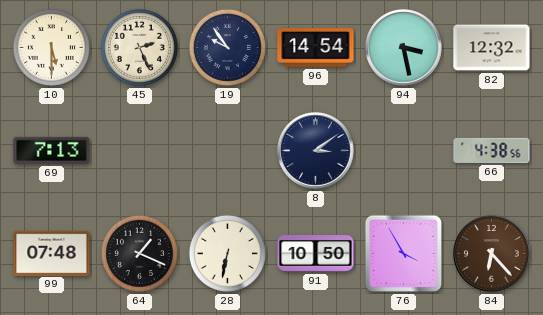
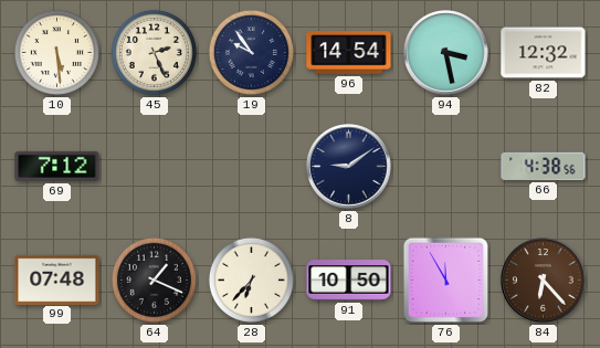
10: 5:30 -> 5:29
69: 7:13 -> 7:12
8: 3:09 -> 9:09
28: 6:32 -> 6:37
76: 3:55 -> 11:55
